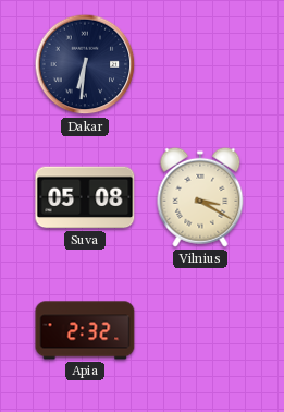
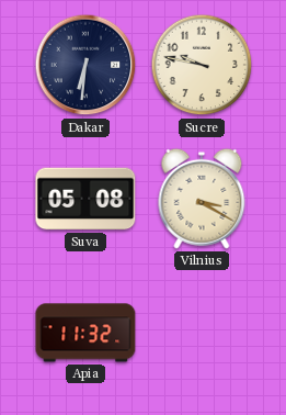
Sucre: none -> 9:47
Apia: 2:32 -> 11:32
